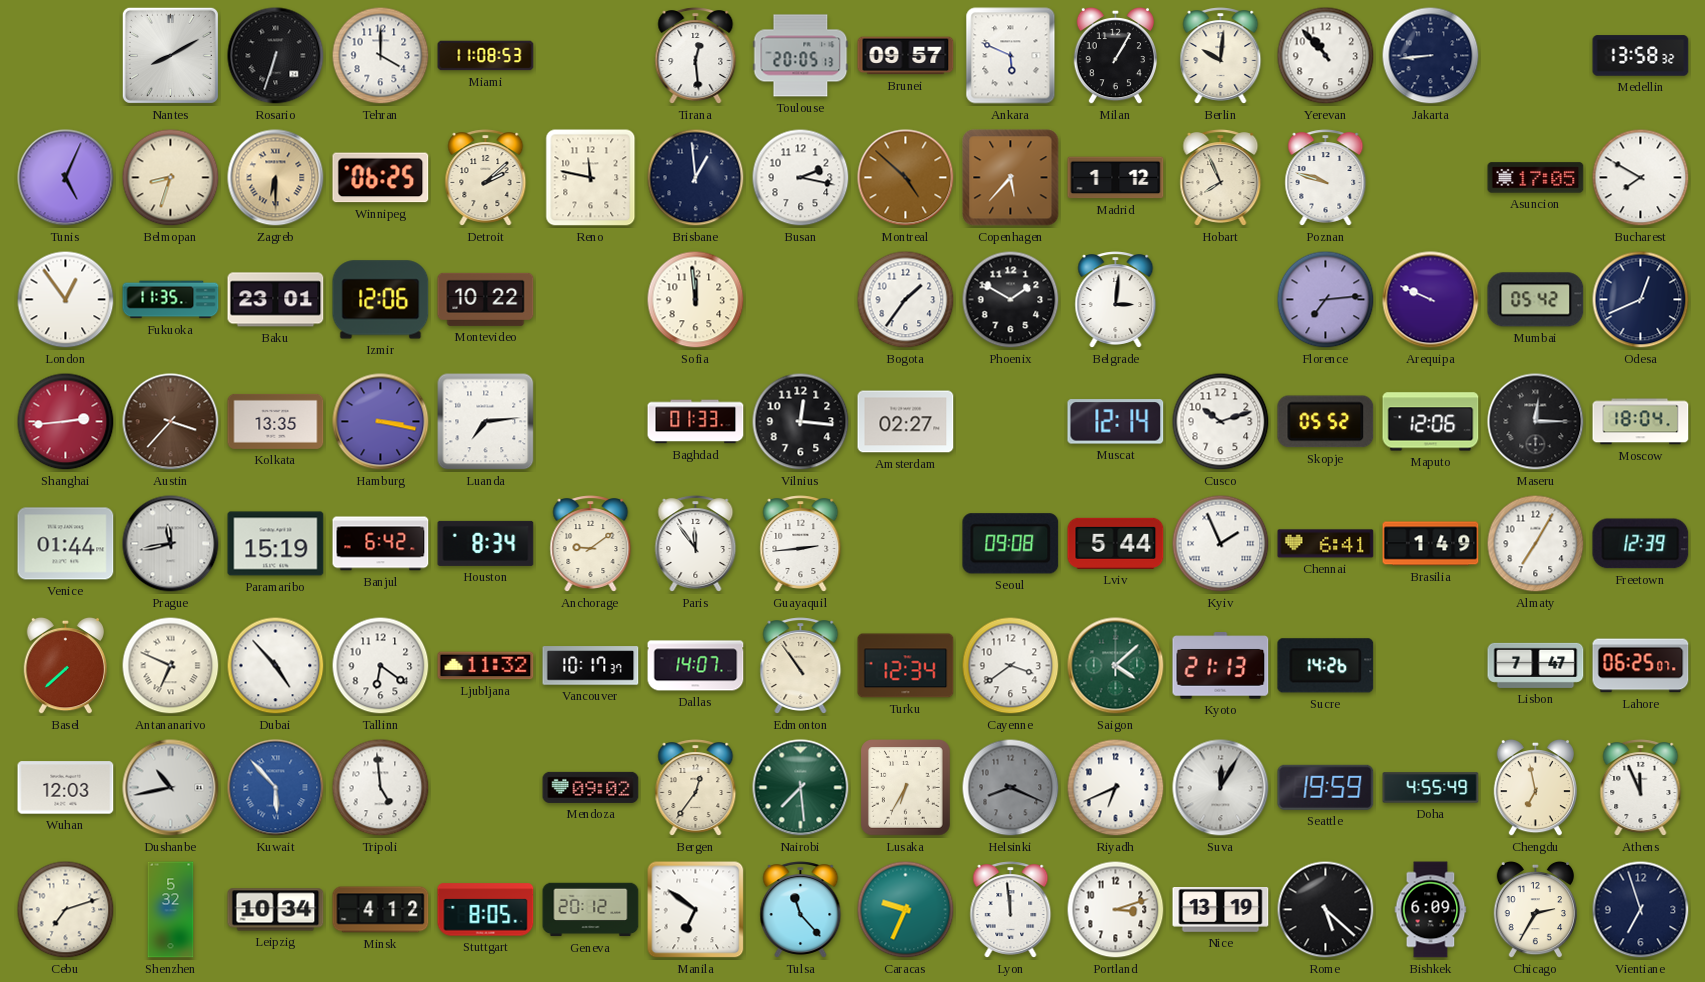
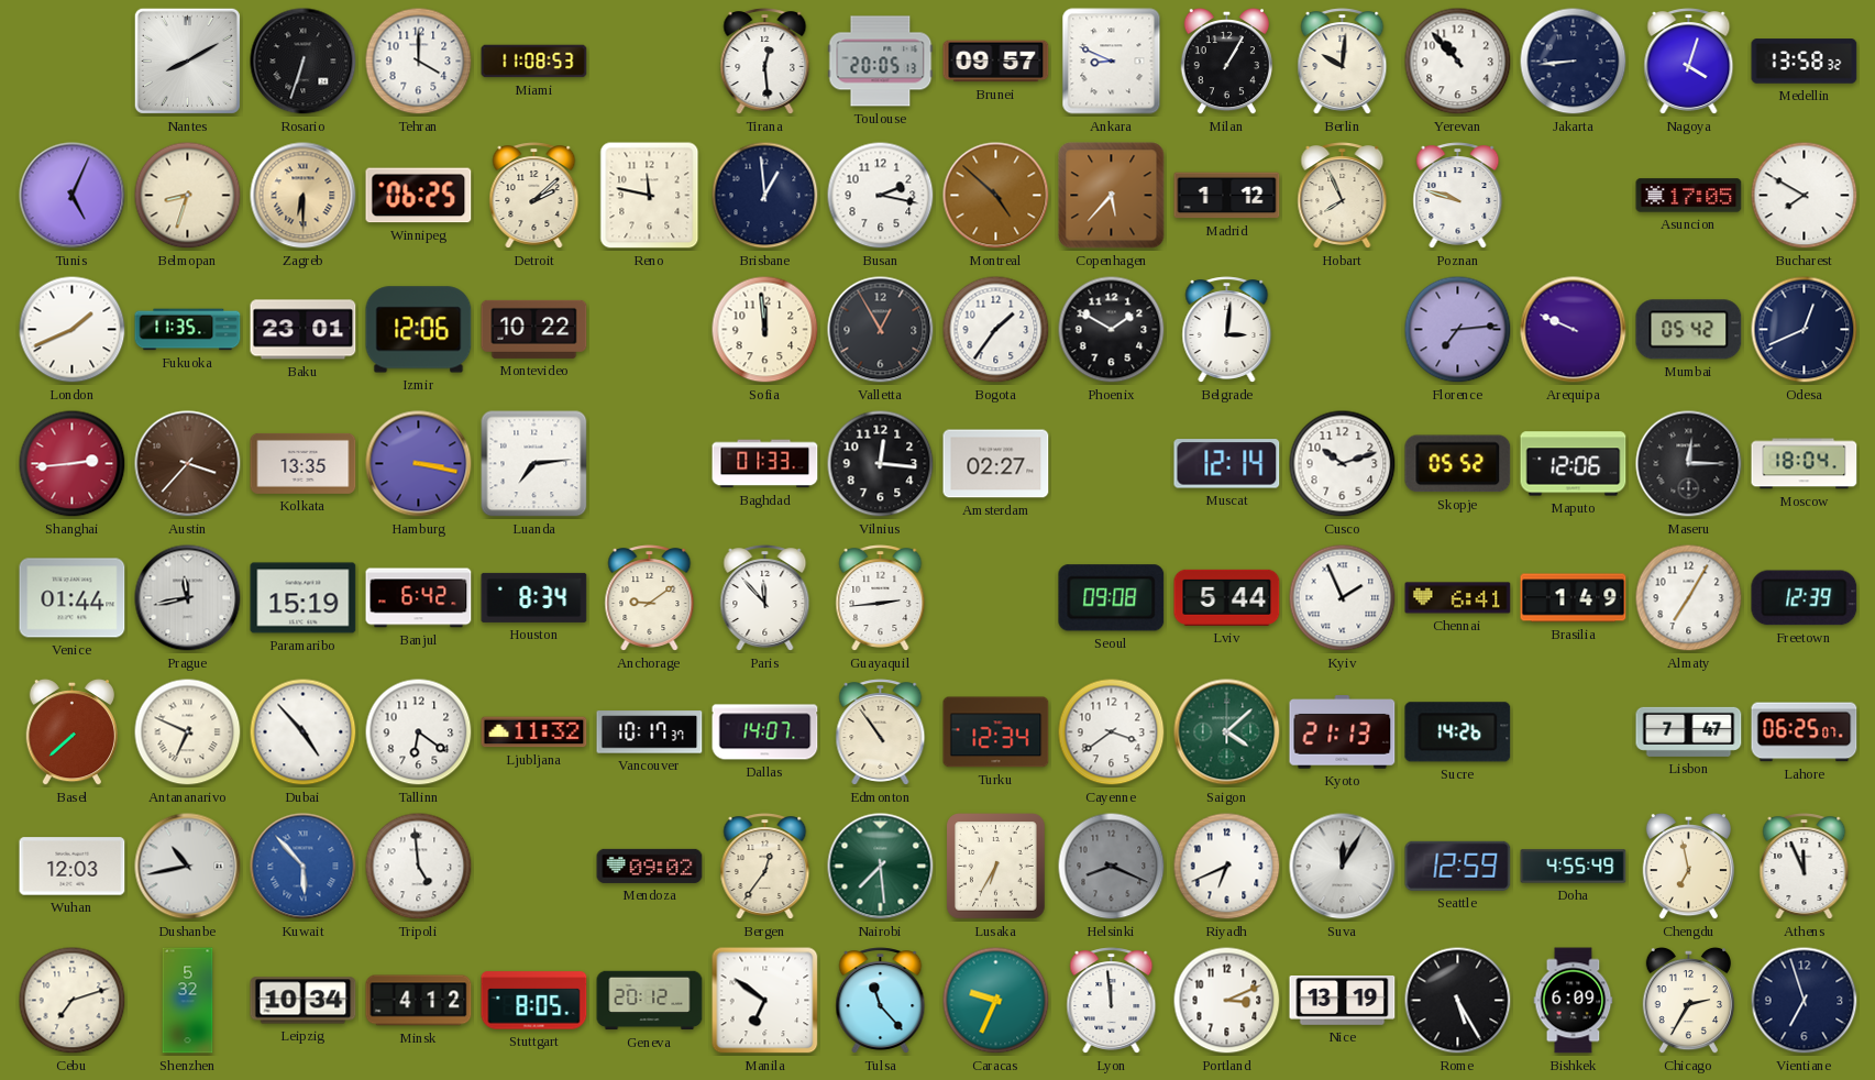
Ankara: 5:49 -> 8:49
Nagoya: none -> 4:03
London: 12:54 -> 1:41
Valletta: none -> 12:55
Paris: 11:54 -> 11:53
Seattle: 19:59 -> 12:59
Portland: 3:12 -> 3:11
Rome: 5:22 -> 5:25
